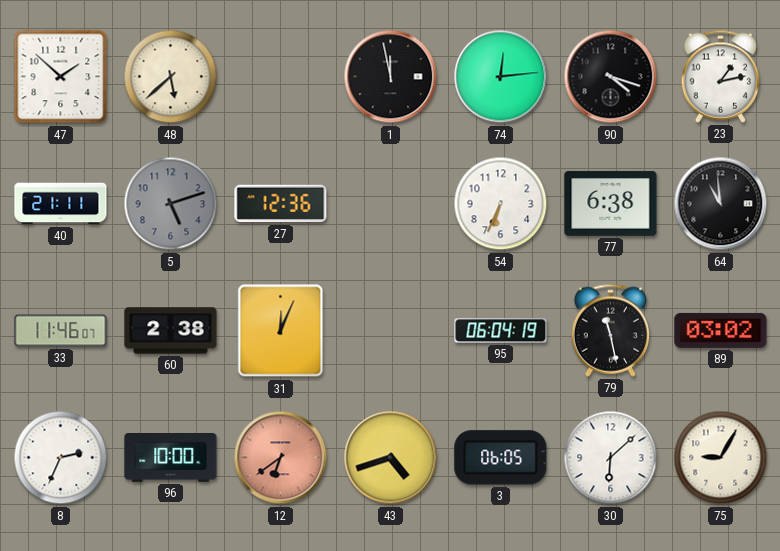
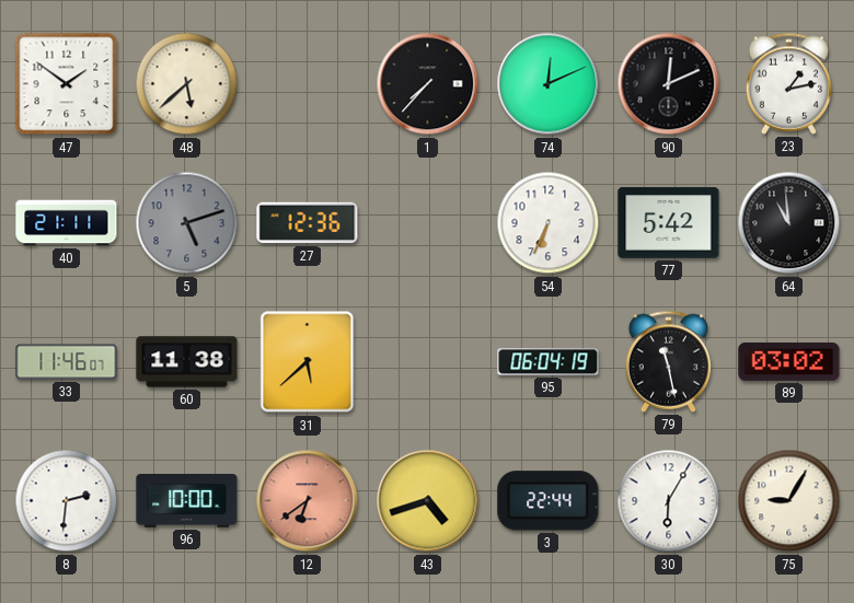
47: 1:52 -> 1:51
1: 11:58 -> 7:37
74: 12:14 -> 12:11
90: 4:18 -> 12:11
77: 6:38 -> 5:42
60: 2:38 -> 11:38
31: 12:04 -> 5:38
8: 2:34 -> 2:31
3: 06:05 -> 22:44
30: 6:08 -> 6:05
